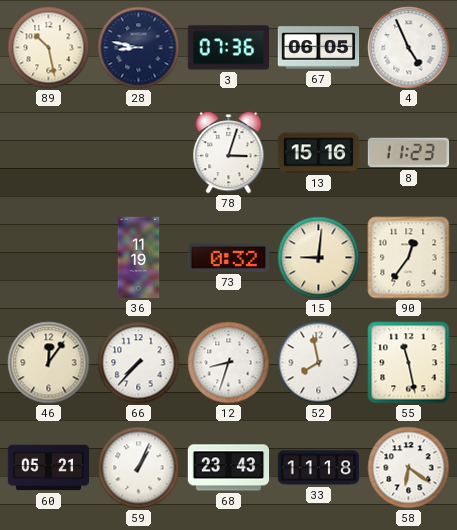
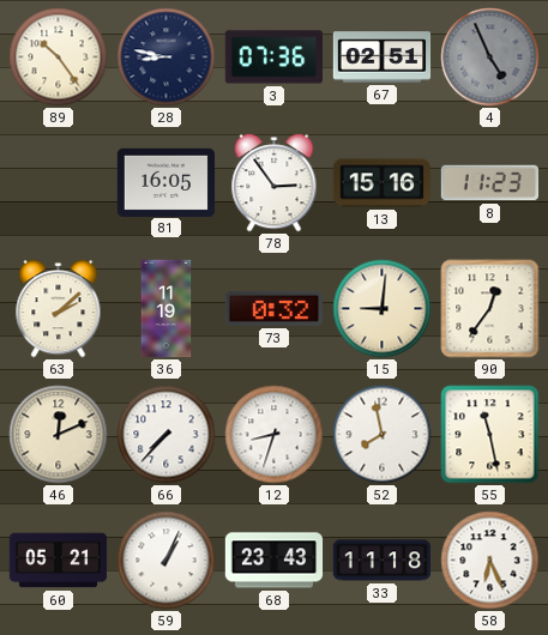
89: 10:28 -> 10:24
67: 06:05 -> 02:51
4 dial: white -> grey
81: none -> 16:05
78: 3:03 -> 2:54
63: none -> 2:08
46: 12:06 -> 12:11
58: 6:21 -> 6:26
